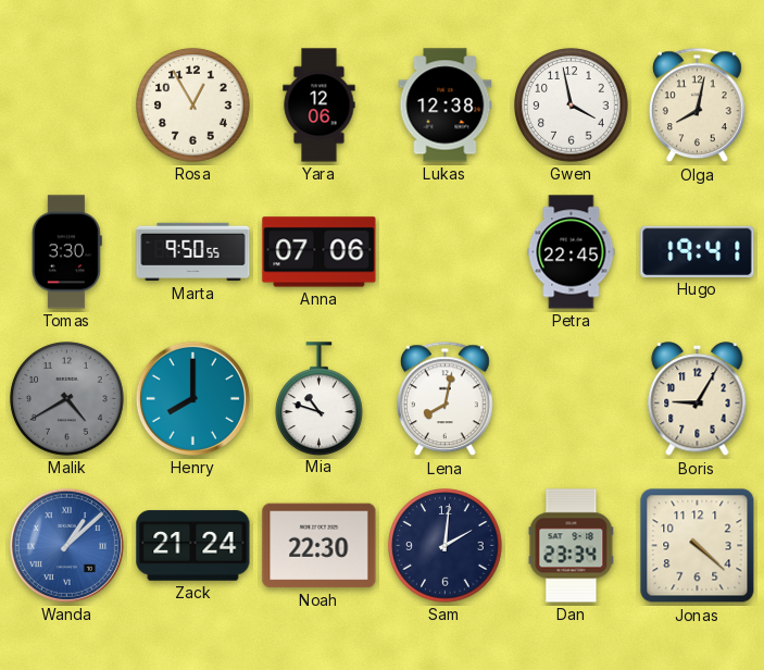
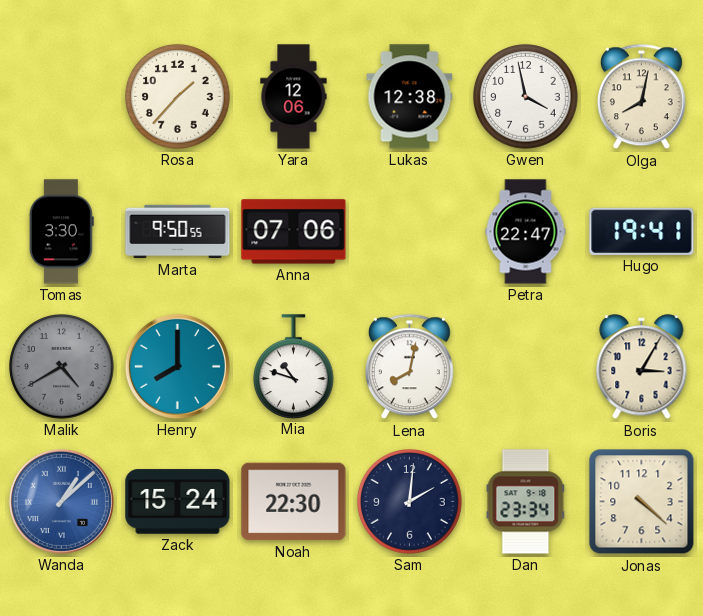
Rosa: 12:55 -> 1:37
Petra: 22:45 -> 22:47
Boris: 9:05 -> 3:05
Zack: 21:24 -> 15:24
